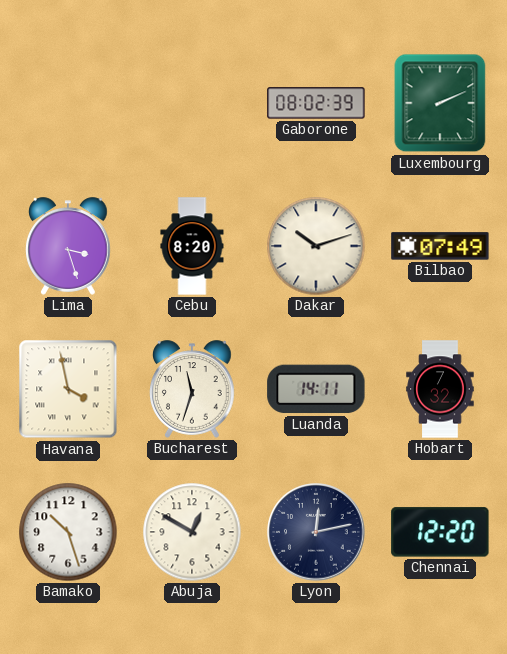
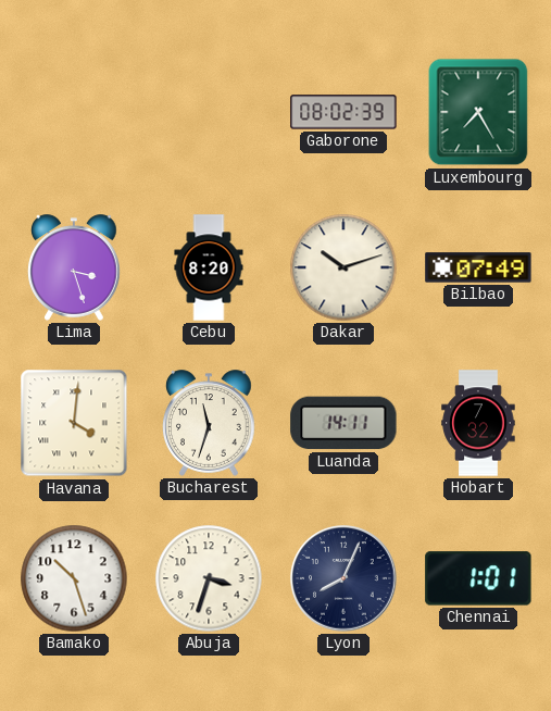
Luxembourg: 2:11 -> 7:25
Havana: 3:58 -> 4:01
Abuja: 12:50 -> 3:33
Lyon: 12:13 -> 8:04
Chennai: 12:20 -> 1:01
